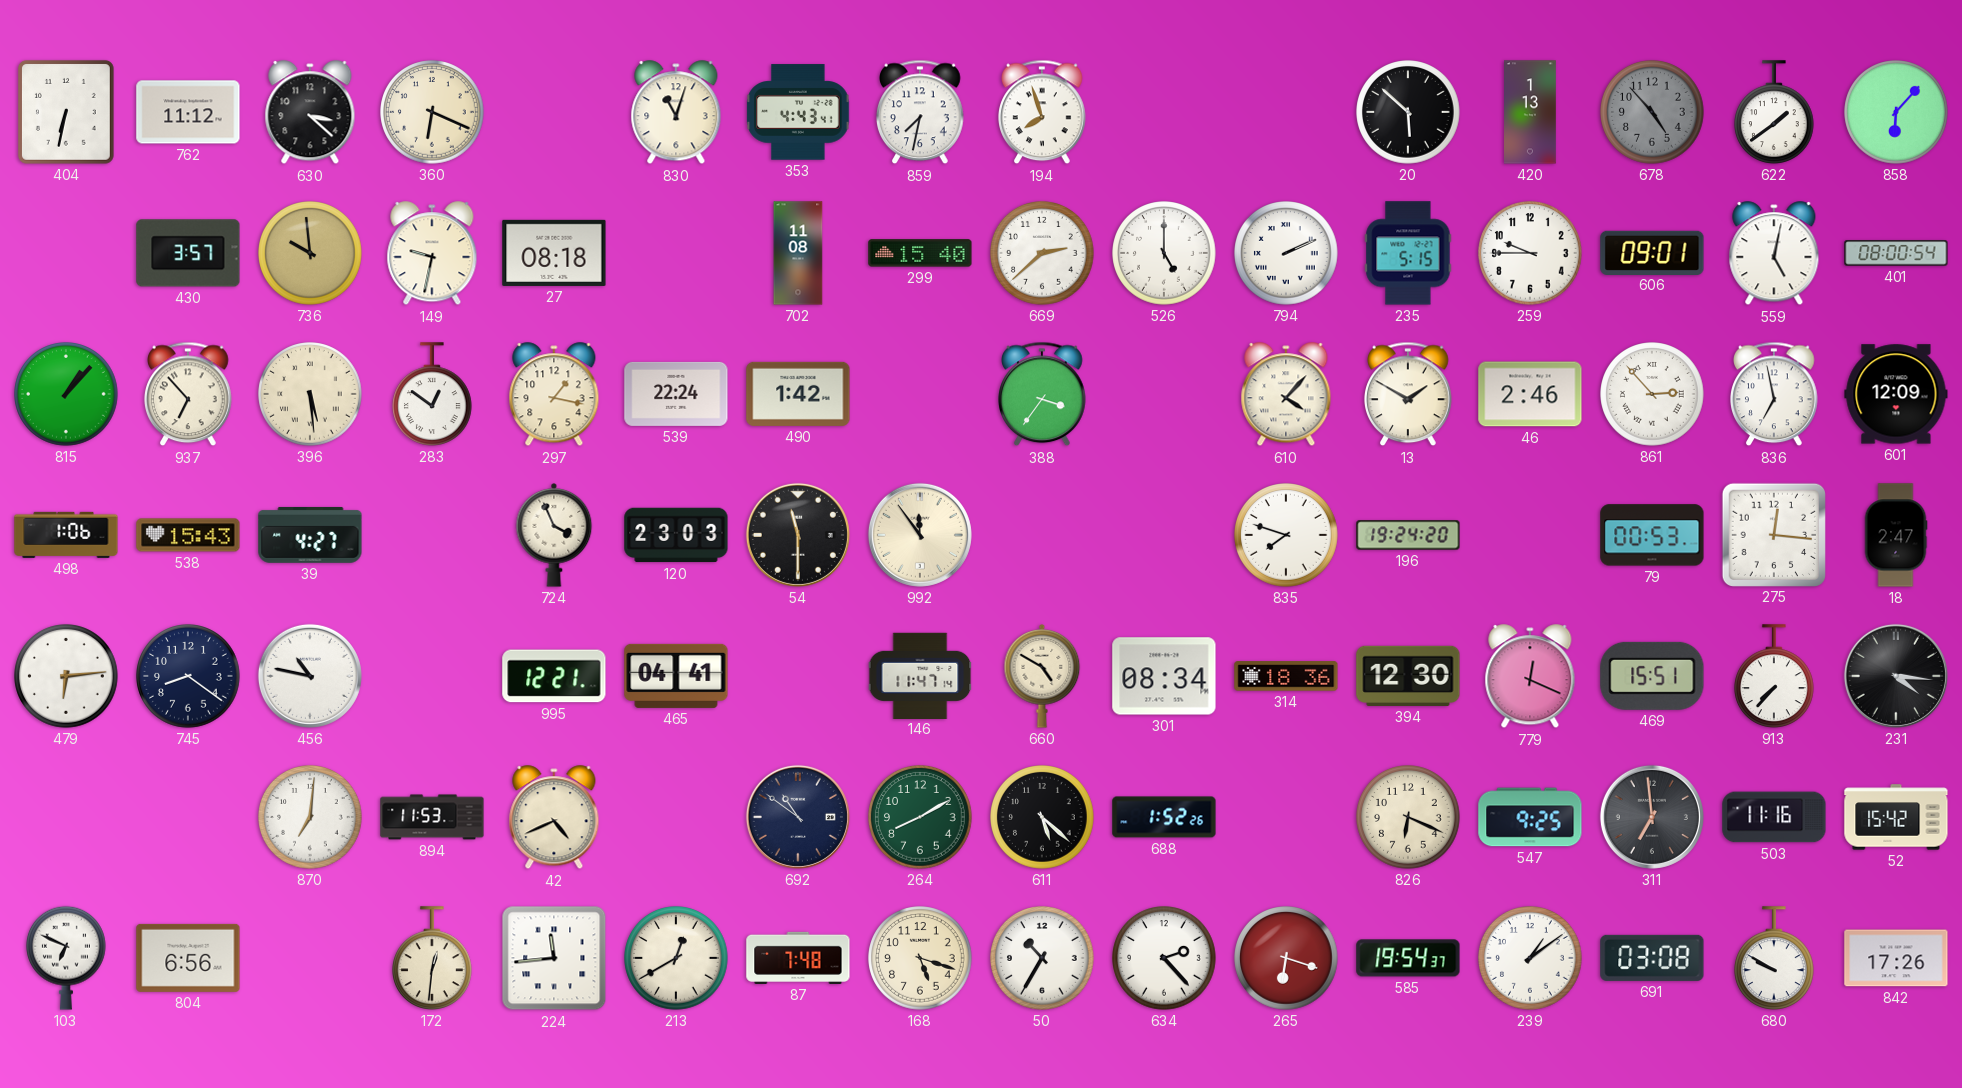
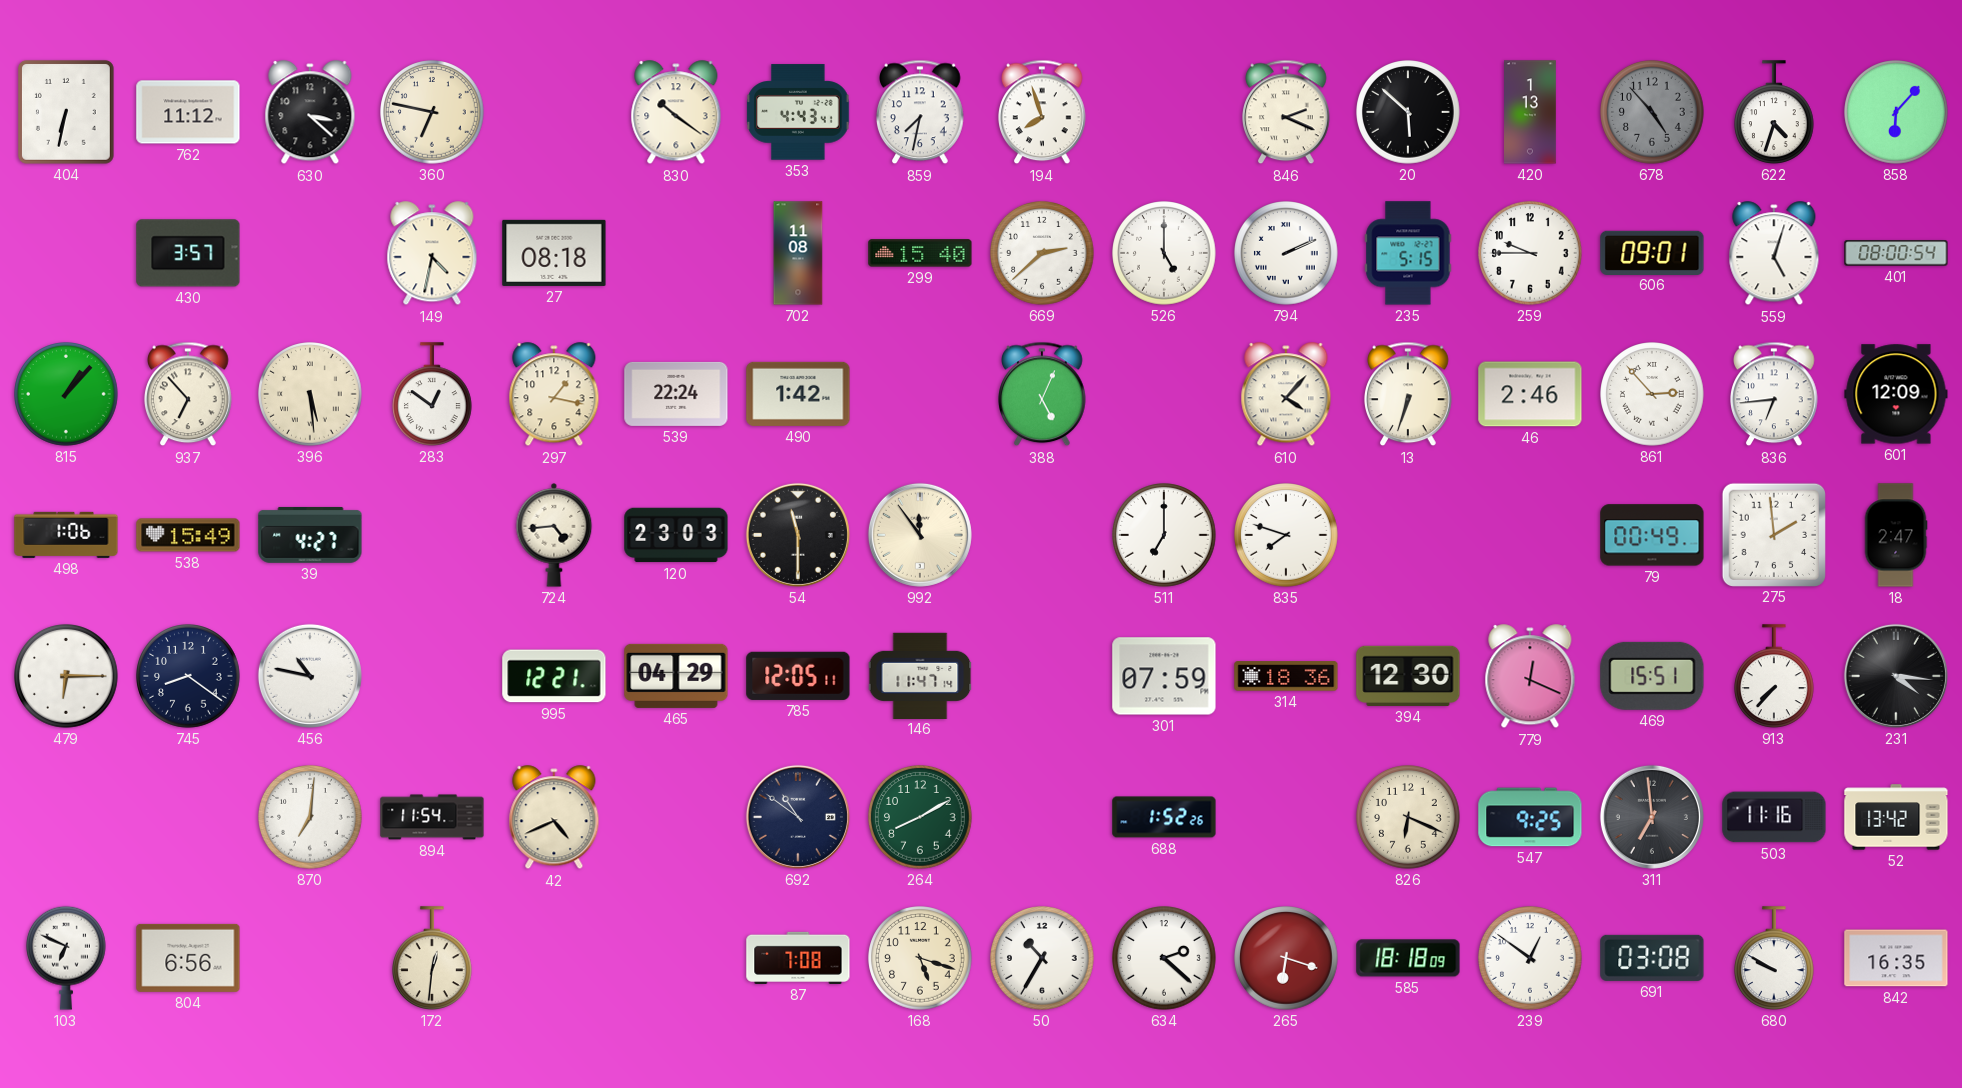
360: 6:19 -> 6:47
830: 11:03 -> 10:21
846: none -> 2:19
622: 1:39 -> 4:33
736: 9:59 -> none
149: 9:32 -> 4:32
559: 5:02 -> 5:03
388: 3:36 -> 5:04
13: 1:50 -> 6:33
836: 6:58 -> 6:44
538: 15:43 -> 15:49
724: 3:56 -> 4:44
511: none -> 7:00
196: 19:24 -> none
79: 00:53 -> 00:49
275: 12:16 -> 1:59
479: 6:14 -> 6:15
465: 04:41 -> 04:29
785: none -> 12:05
660: 4:50 -> none
301: 08:34 -> 07:59
894: 11:53 -> 11:54
611: 5:22 -> none
52: 15:42 -> 13:42
224: 11:44 -> none
213: 12:40 -> none
87: 7:48 -> 7:08
634: 2:23 -> 2:22
585: 19:54 -> 18:18
239: 1:09 -> 12:51
842: 17:26 -> 16:35
